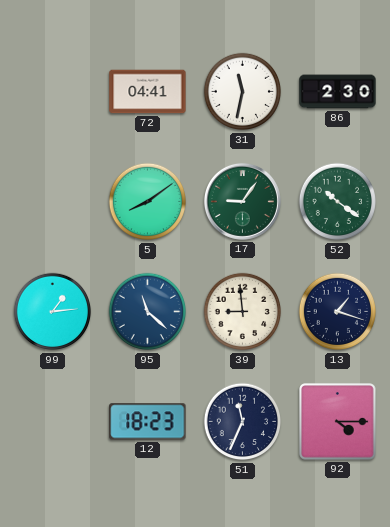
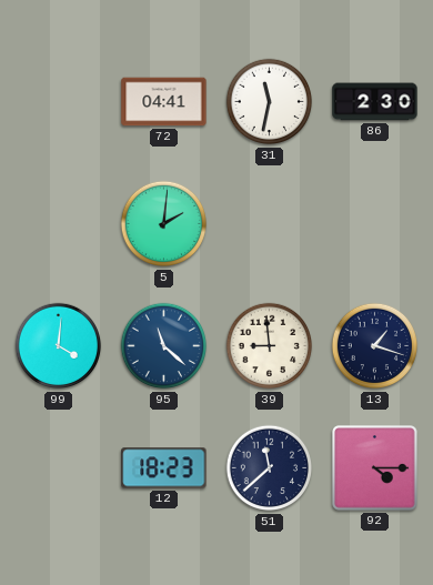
5: 8:09 -> 2:01
17: 9:06 -> none
52: 10:21 -> none
99: 1:14 -> 4:01
51: 11:34 -> 11:38
